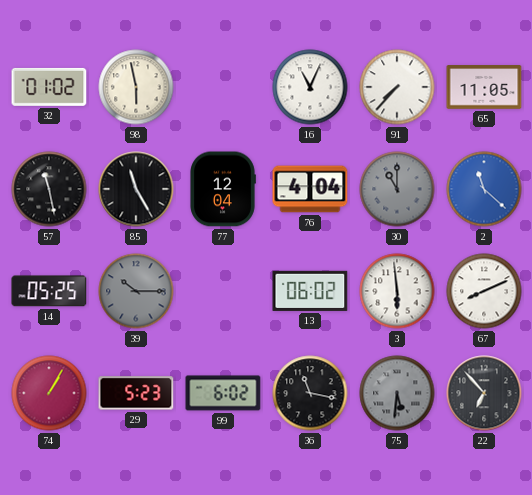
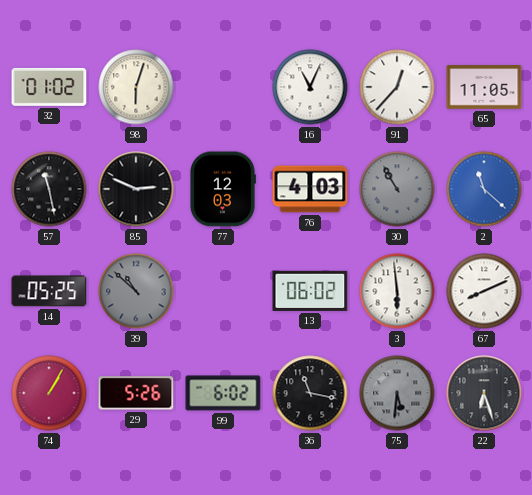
98: 5:58 -> 6:03
91: 7:37 -> 12:37
85: 11:25 -> 2:49
77: 12:04 -> 12:03
76: 4:04 -> 4:03
30: 11:00 -> 10:55
39: 10:15 -> 10:52
29: 5:23 -> 5:26
22: 6:53 -> 6:27
